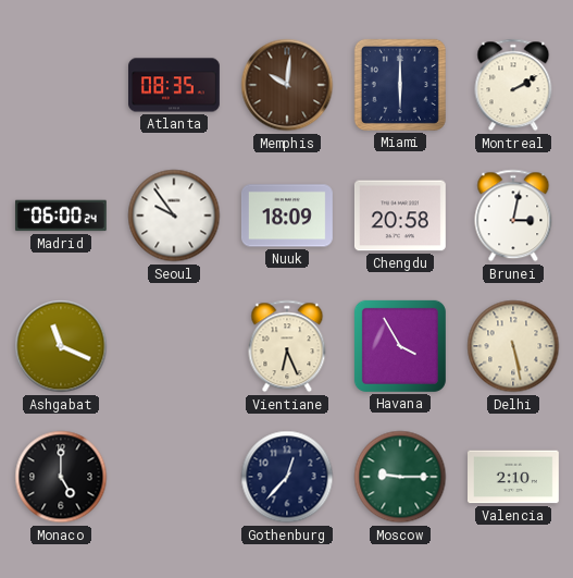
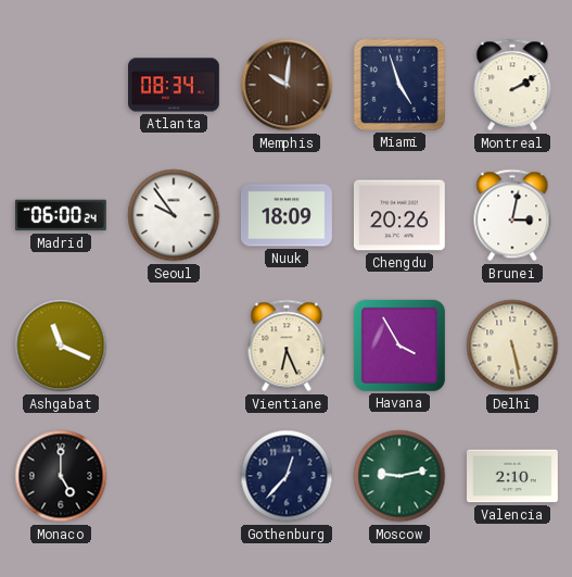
Atlanta: 08:35 -> 08:34
Miami: 6:00 -> 4:57
Chengdu: 20:58 -> 20:26
Moscow: 9:15 -> 9:13
